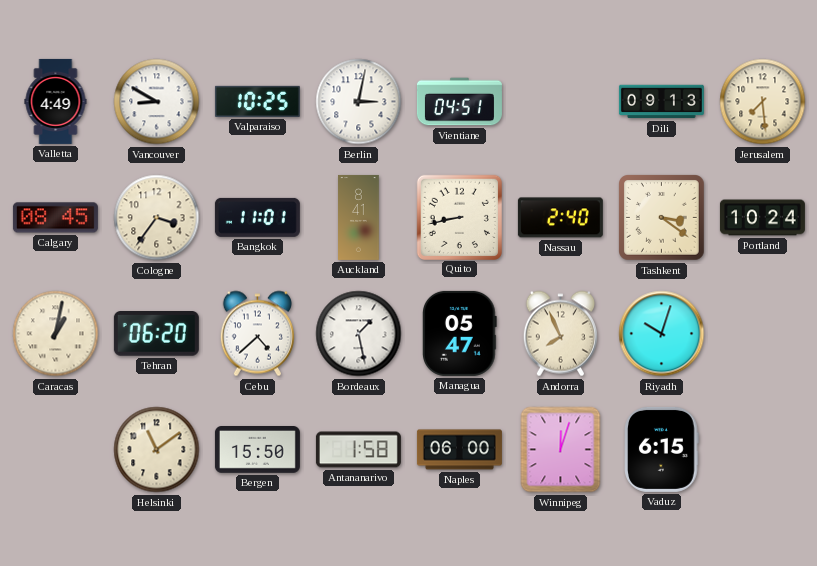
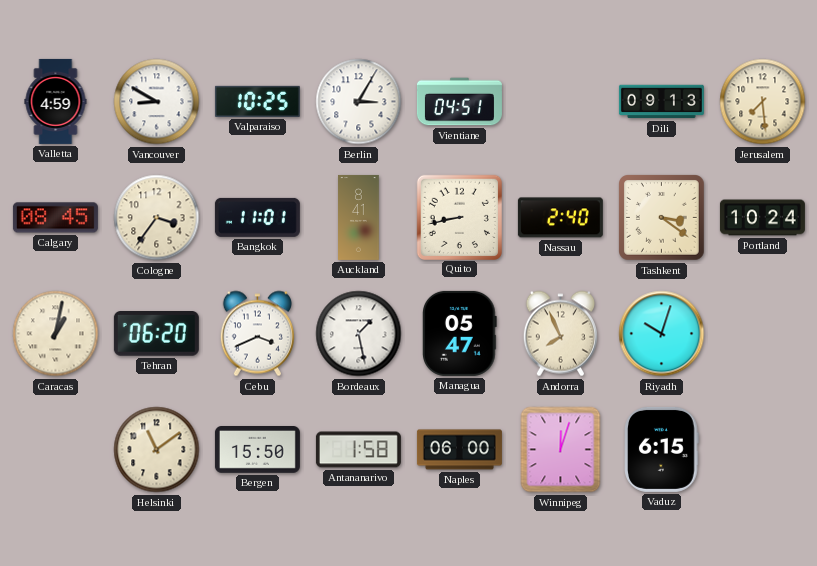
Valletta: 4:49 -> 4:59
Berlin: 3:02 -> 3:05
Cebu: 4:38 -> 3:41
